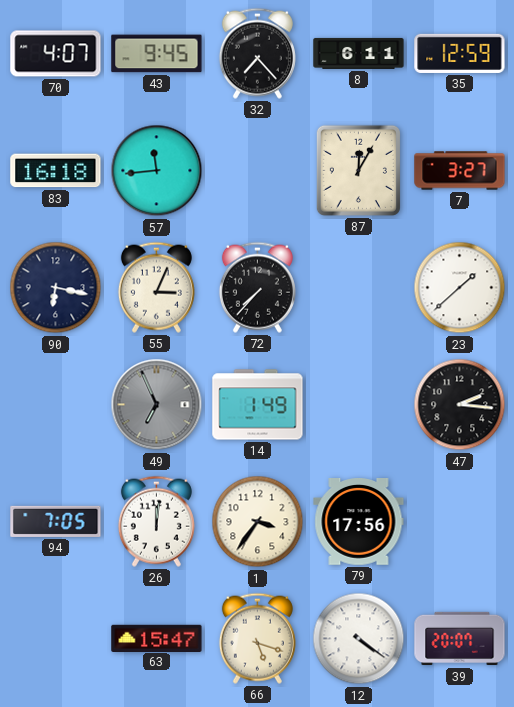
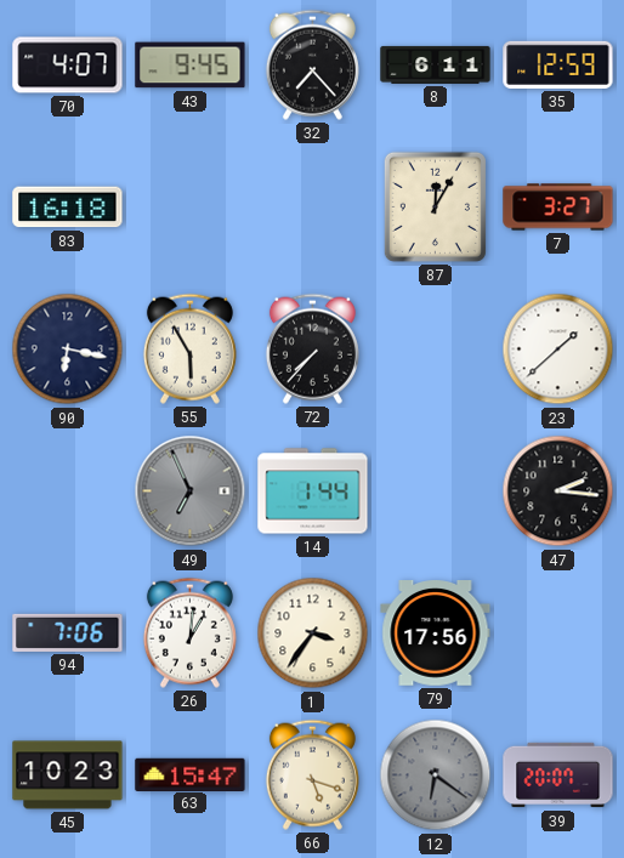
57: 11:44 -> none
55: 3:04 -> 5:55
14: 1:49 -> 1:44
94: 7:05 -> 7:06
26: 12:01 -> 1:01
45: none -> 10:23
12: 4:21 -> 6:21
12 dial: white -> grey
